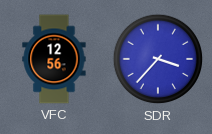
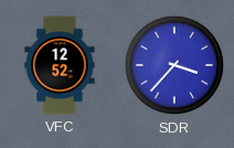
VFC: 12:56 -> 12:52
